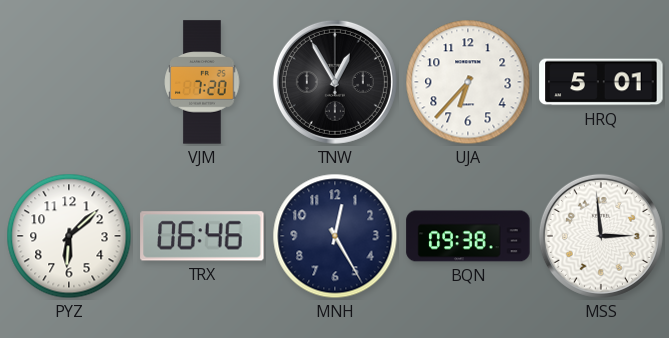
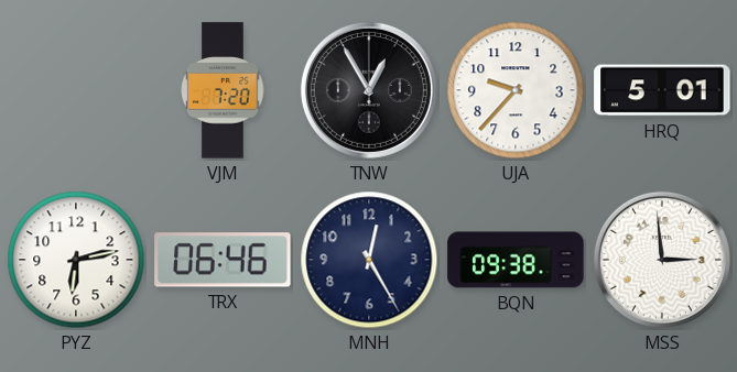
UJA: 6:37 -> 9:37
PYZ: 6:08 -> 6:13
